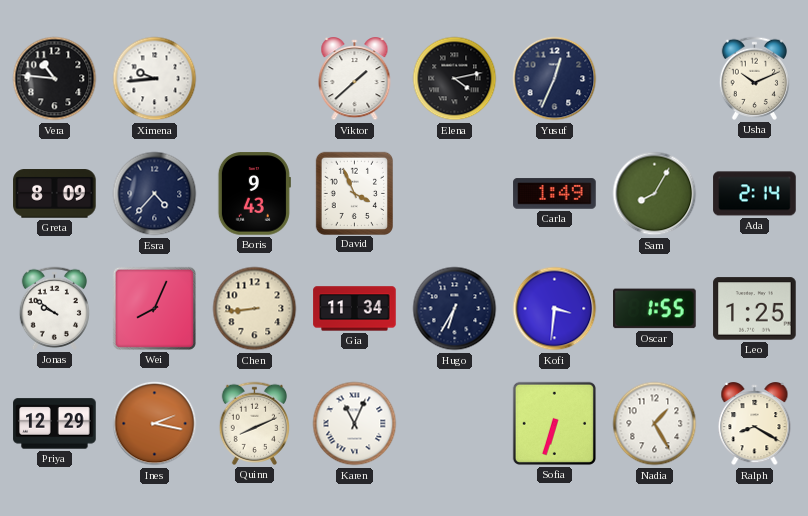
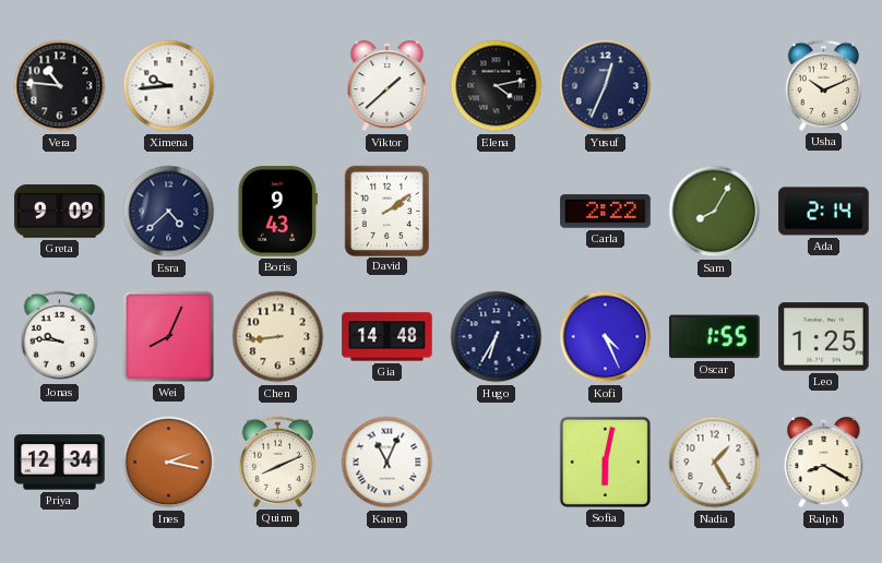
Greta: 8:09 -> 9:09
Esra: 4:37 -> 4:38
David: 3:56 -> 2:09
Carla: 1:49 -> 2:22
Jonas: 9:51 -> 9:46
Gia: 11:34 -> 14:48
Kofi: 3:31 -> 4:26
Priya: 12:29 -> 12:34
Sofia: 6:33 -> 6:02
